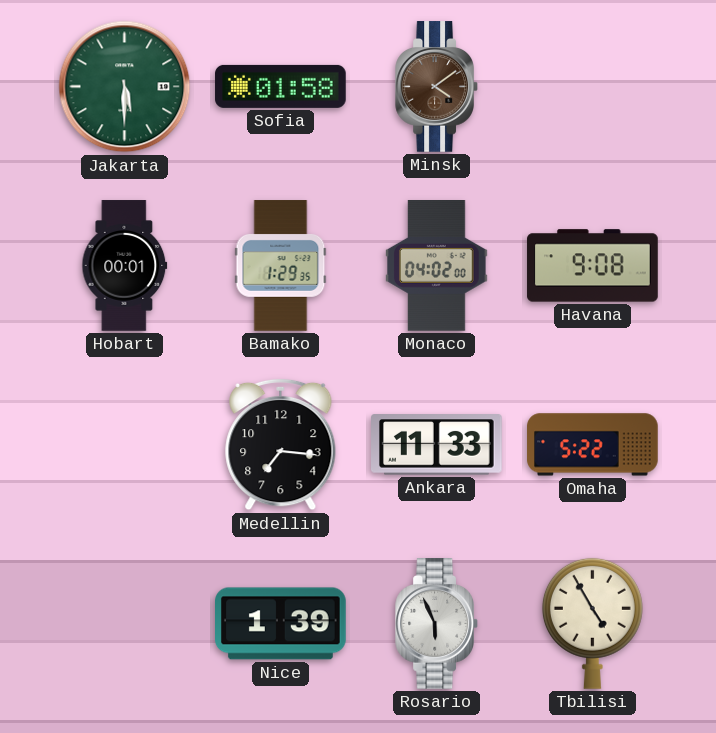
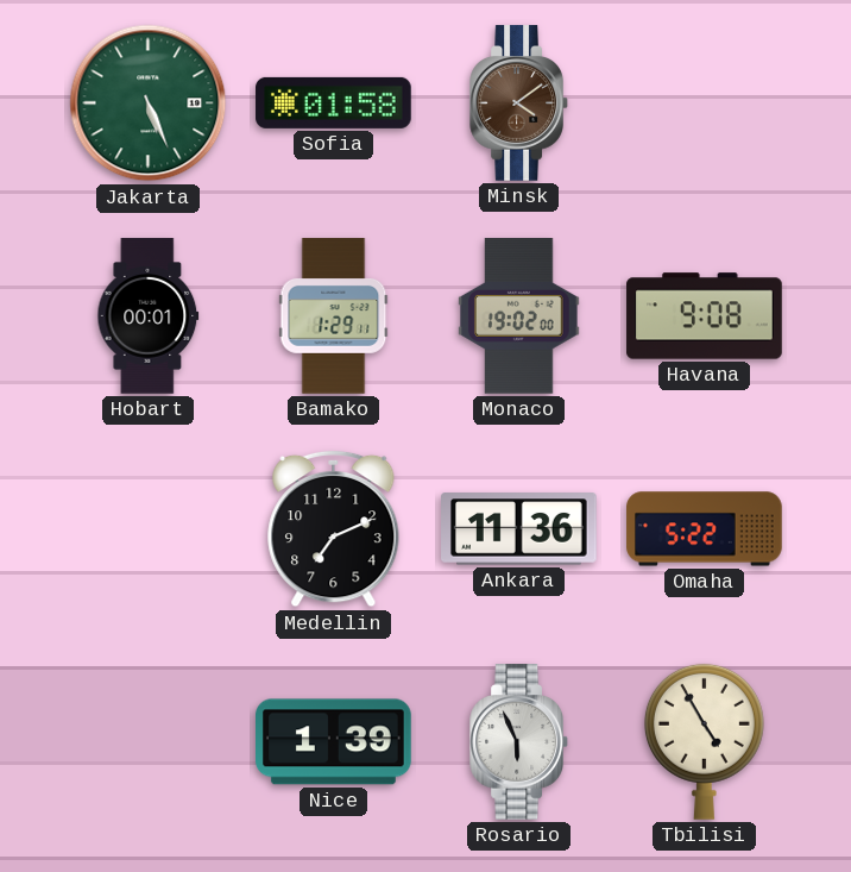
Jakarta: 5:30 -> 5:26
Bamako: 1:29:35 -> 1:29:11
Monaco: 04:02 -> 19:02
Medellin: 7:16 -> 7:11
Ankara: 11:33 -> 11:36
